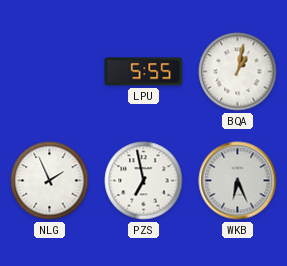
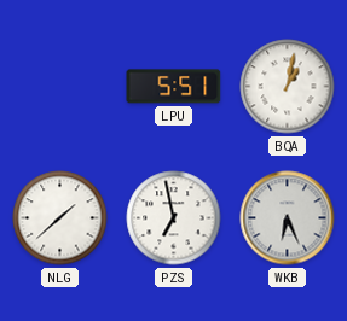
LPU: 5:55 -> 5:51
NLG: 1:56 -> 1:38
